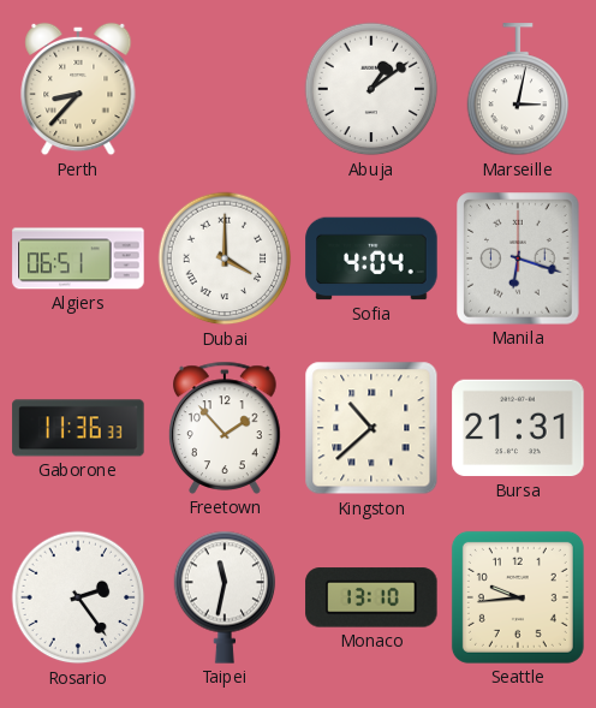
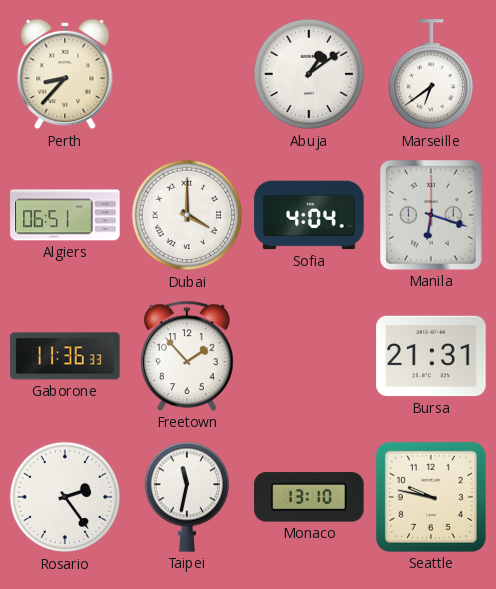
Marseille: 3:02 -> 6:39
Kingston: 10:38 -> none
Seattle: 9:44 -> 9:47
